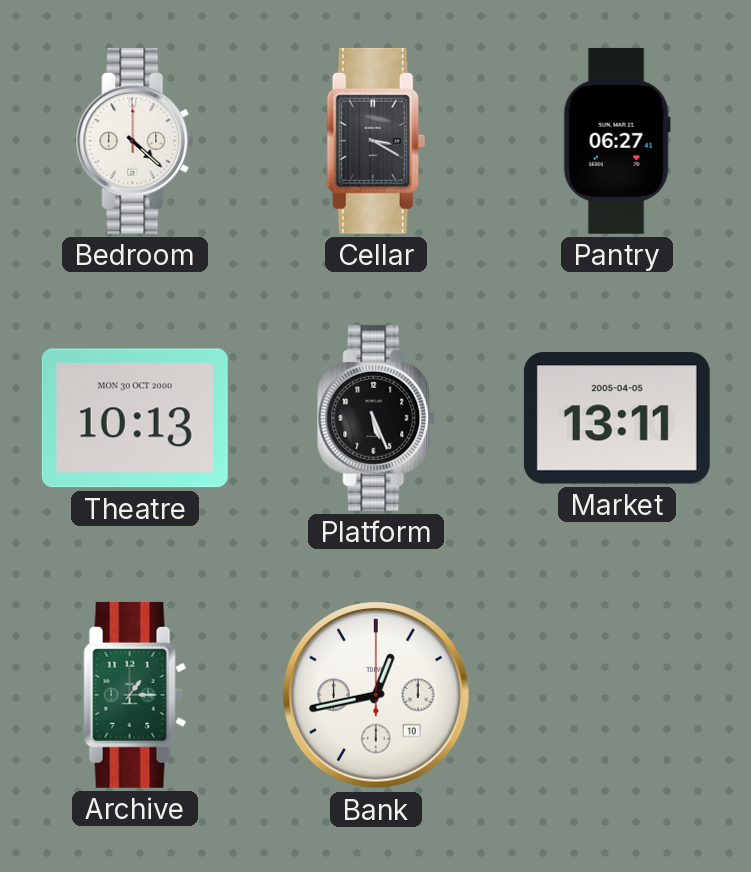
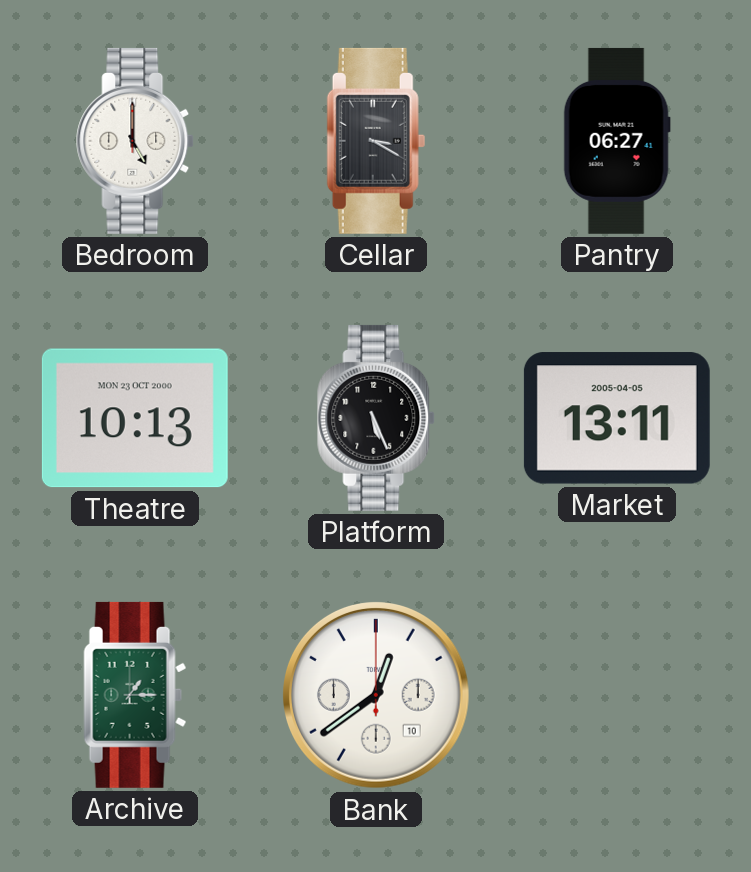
Bedroom: 4:22 -> 5:00
Theatre date: MON 30 OCT 2000 -> MON 23 OCT 2000
Bank: 12:43 -> 12:39
